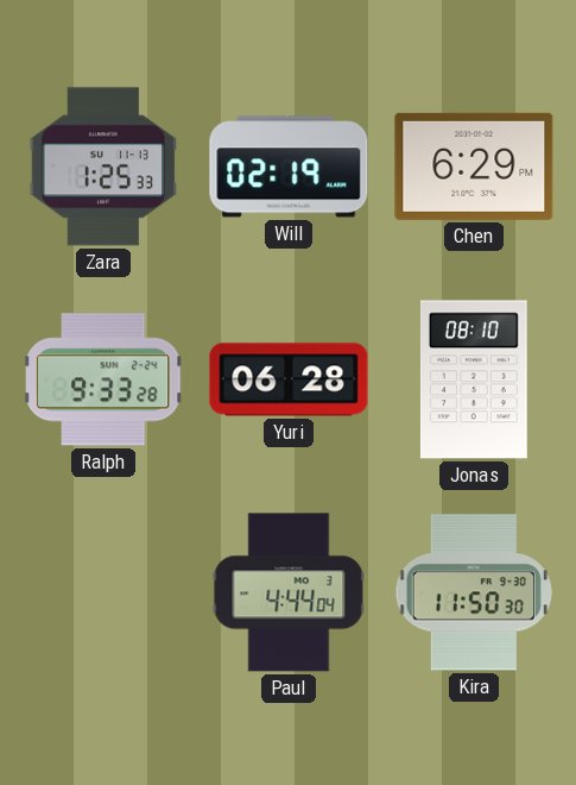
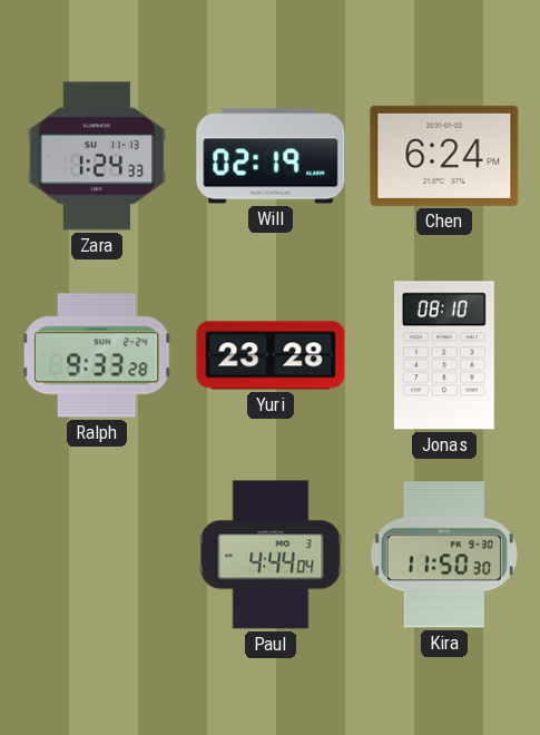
Zara: 1:25 -> 1:24
Chen: 6:29 -> 6:24
Yuri: 06:28 -> 23:28
